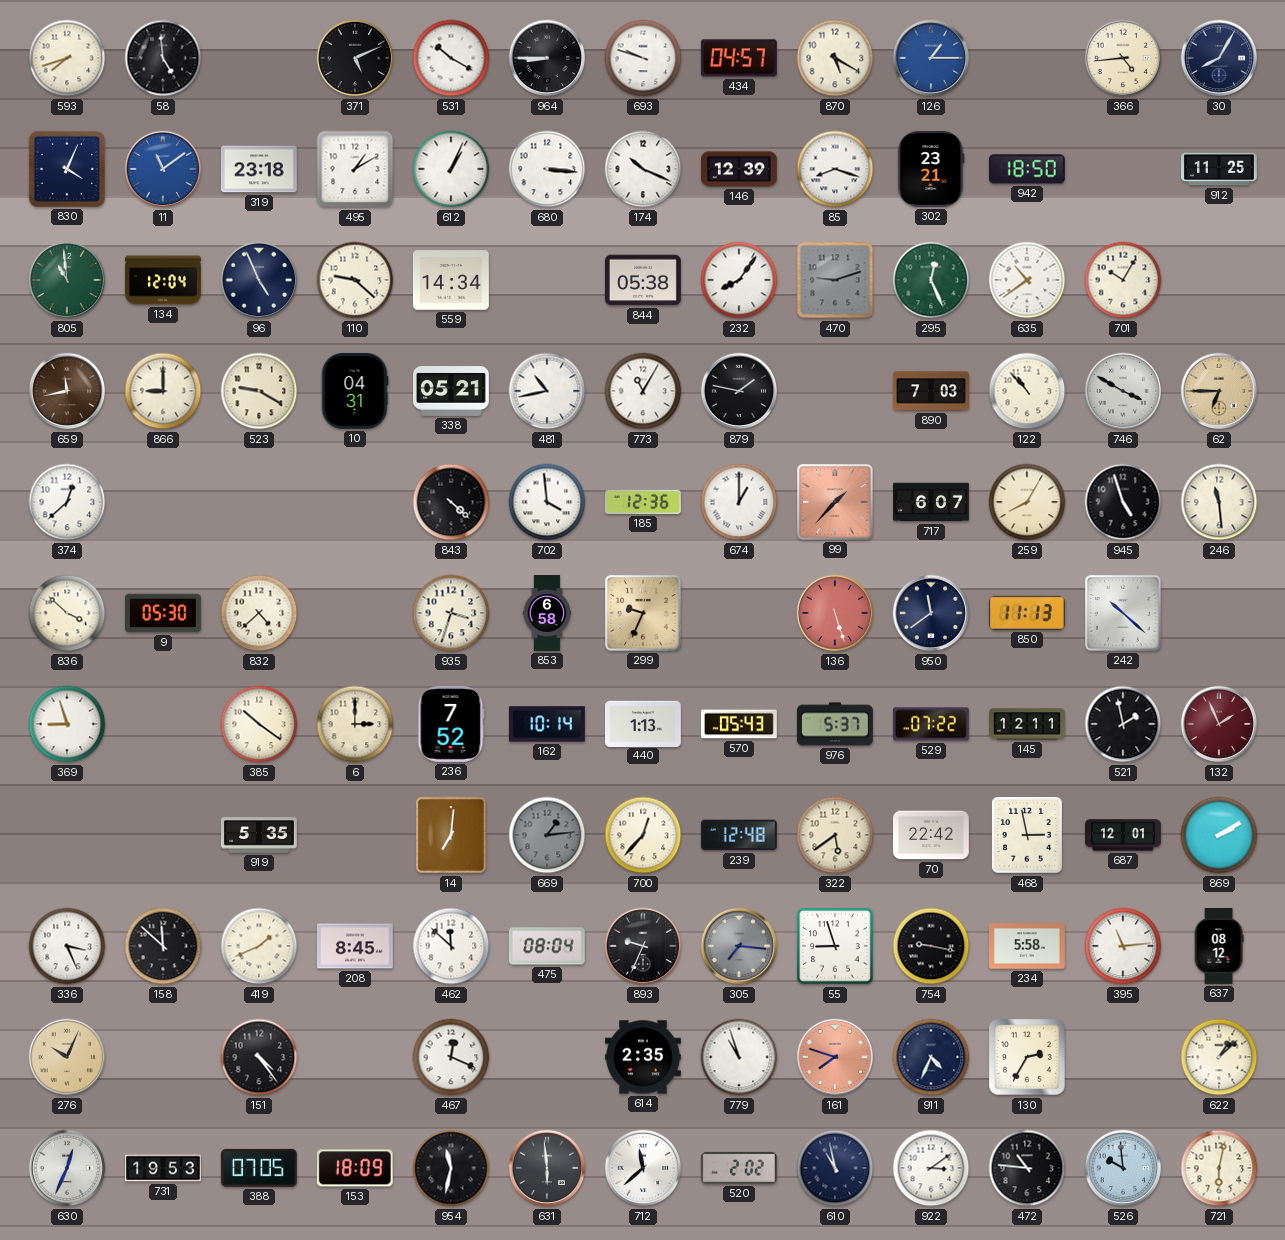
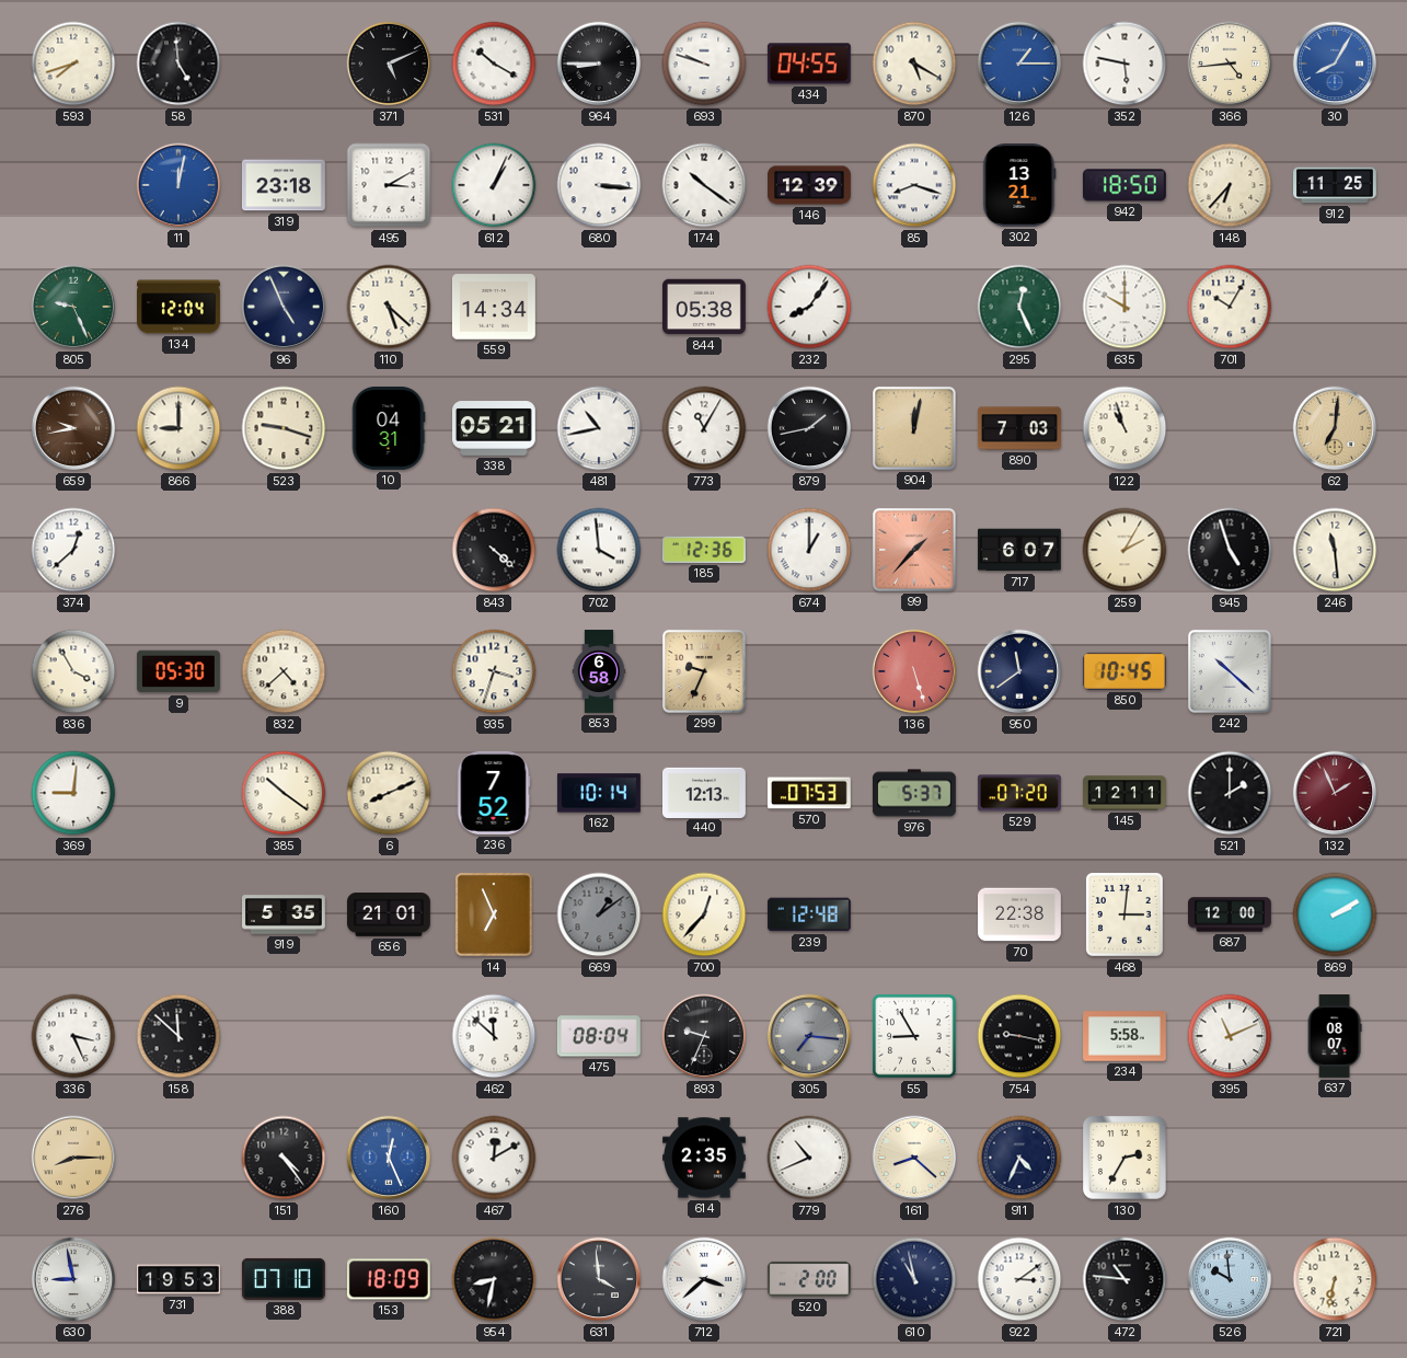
434: 04:57 -> 04:55
352: none -> 5:47
30 dial: navy -> blue
830: 4:04 -> none
11: 11:09 -> 12:02
495: 1:10 -> 3:10
174: 10:19 -> 10:21
302: 23:21 -> 13:21
148: none -> 6:37
805: 10:59 -> 9:26
110: 9:22 -> 5:22
470: 9:12 -> none
635: 10:39 -> 10:00
659: 11:43 -> 9:43
523: 9:20 -> 9:18
879: 1:47 -> 1:43
904: none -> 12:02
122: 10:53 -> 10:57
746: 3:50 -> none
62: 6:45 -> 7:01
259: 8:05 -> 2:05
836: 3:52 -> 3:55
850: 11:13 -> 10:45
369: 8:57 -> 9:01
6: 3:00 -> 8:11
440: 1:13 -> 12:13
570: 05:43 -> 07:53
529: 07:22 -> 07:20
521: 1:58 -> 2:00
656: none -> 21:01
14: 7:01 -> 6:56
669: 1:14 -> 1:09
322: 5:39 -> none
70: 22:42 -> 22:38
468: 2:58 -> 3:01
687: 12:01 -> 12:00
419: 1:41 -> none
208: 8:45 -> none
55: 8:57 -> 8:55
395: 11:14 -> 11:11
637: 08:12 -> 08:07
276: 10:04 -> 8:15
160: none -> 12:26
467: 12:19 -> 12:10
779: 10:57 -> 10:41
161: 7:48 -> 8:22
161 dial: salmon -> cream
622: 1:08 -> none
630: 12:34 -> 8:58
388: 07:05 -> 07:10
954: 11:32 -> 8:32
631: 5:59 -> 3:59
712: 11:38 -> 3:38
520: 2:02 -> 2:00
721: 6:02 -> 6:32
